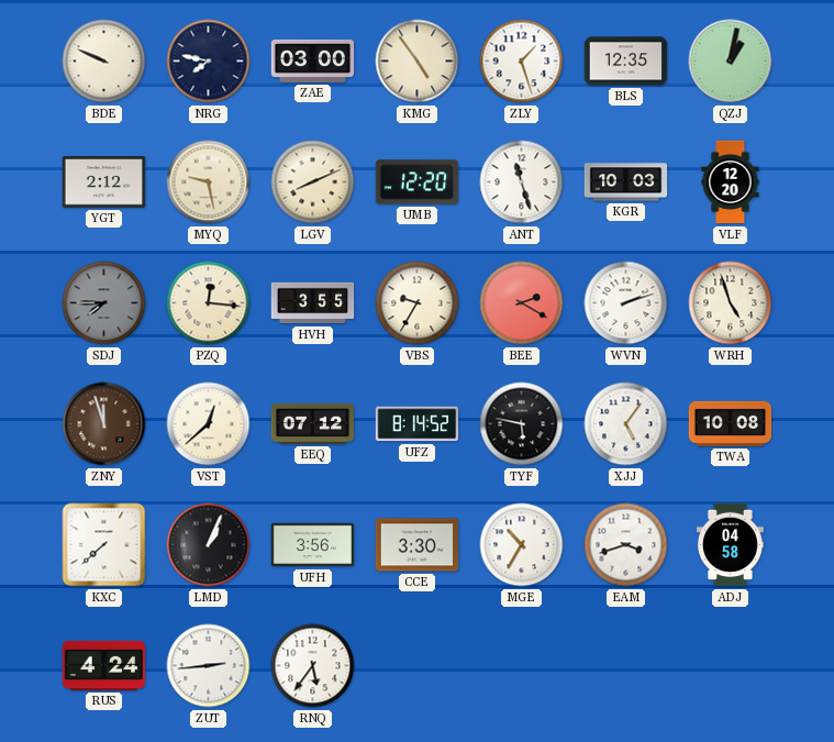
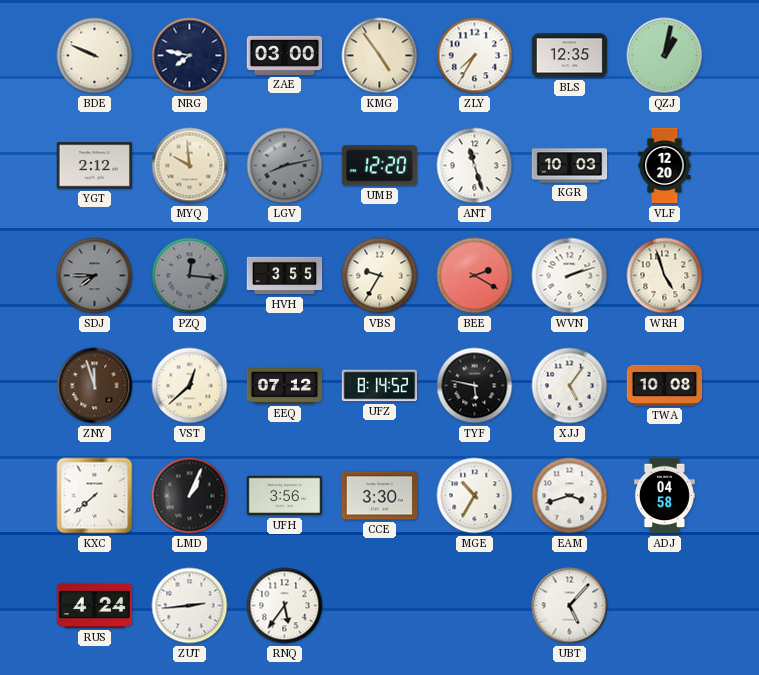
ZLY: 1:27 -> 7:35
MYQ: 9:28 -> 9:59
LGV: 8:11 -> 8:13
LGV dial: cream -> grey
PZQ dial: cream -> grey
UBT: none -> 5:07
